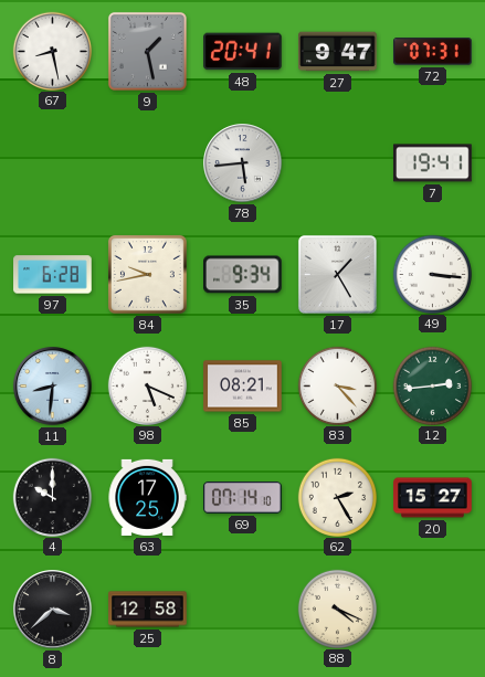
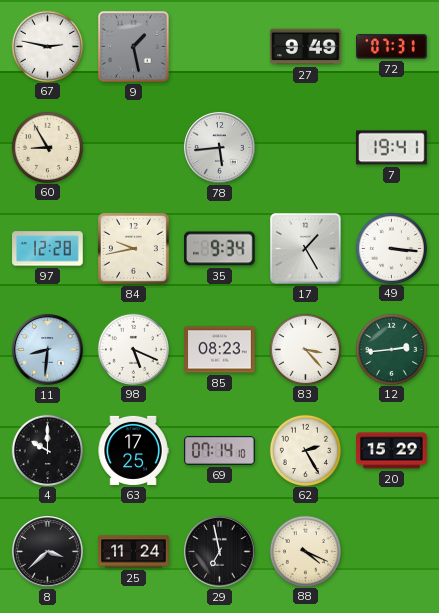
67: 8:28 -> 2:47
48: 20:41 -> none
27: 9:47 -> 9:49
60: none -> 8:55
97: 6:28 -> 12:28
85: 08:21 -> 08:23
20: 15:27 -> 15:29
25: 12:58 -> 11:24
29: none -> 6:58
